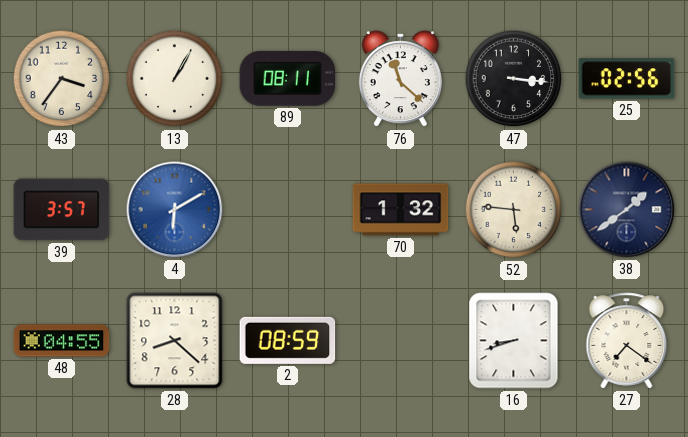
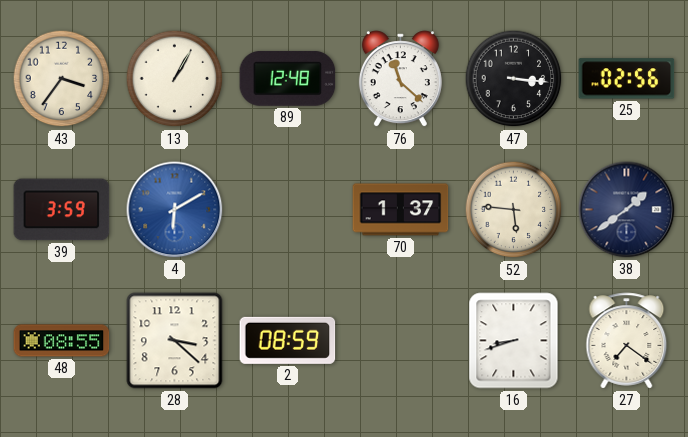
89: 08:11 -> 12:48
39: 3:57 -> 3:59
70: 1:32 -> 1:37
48: 04:55 -> 08:55
28: 8:22 -> 3:22
